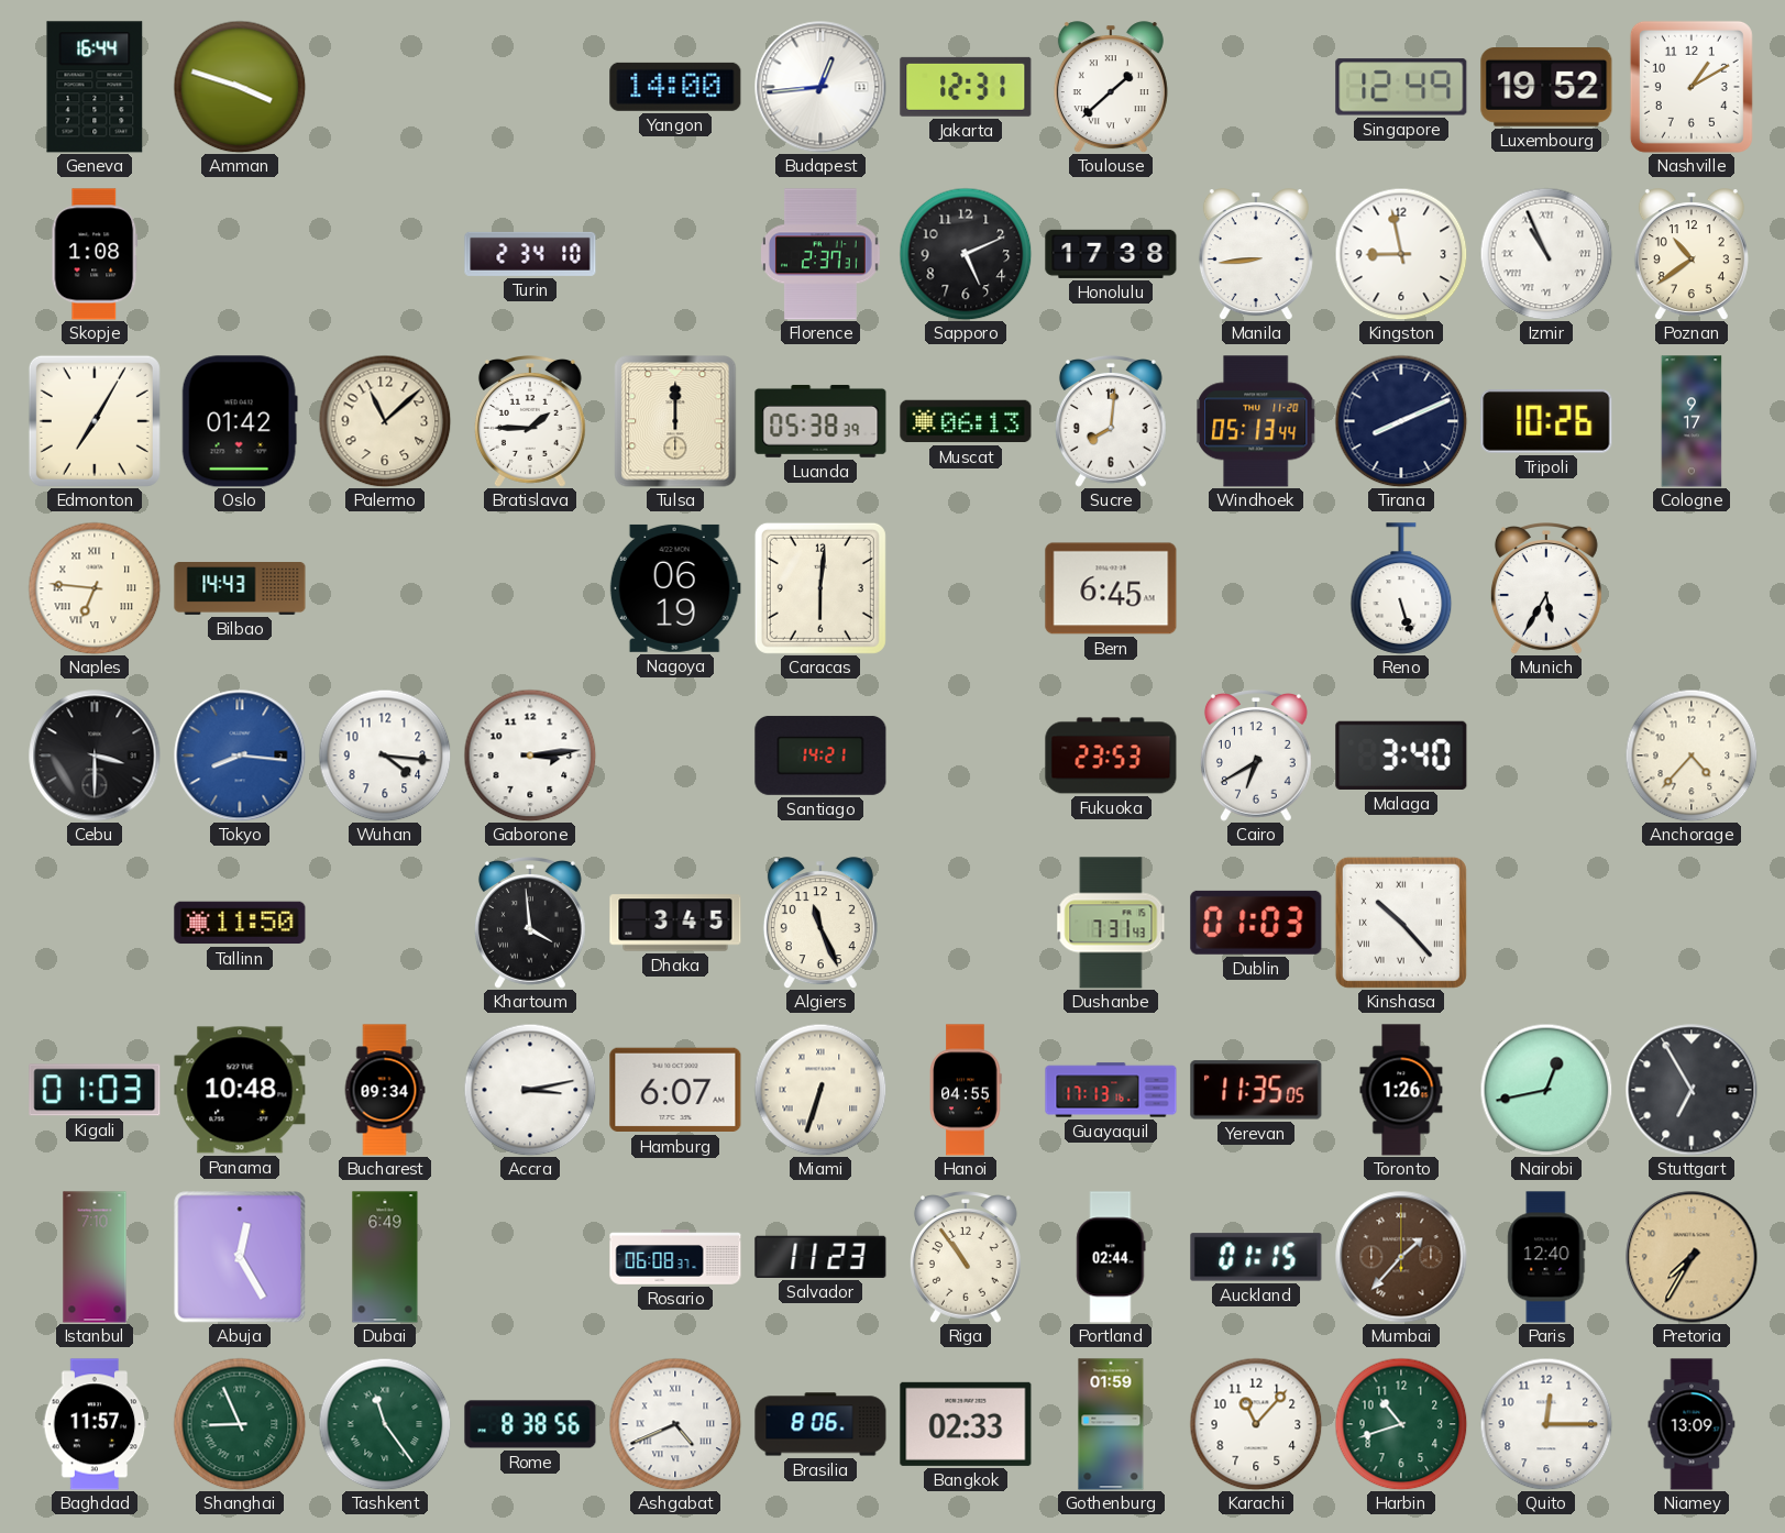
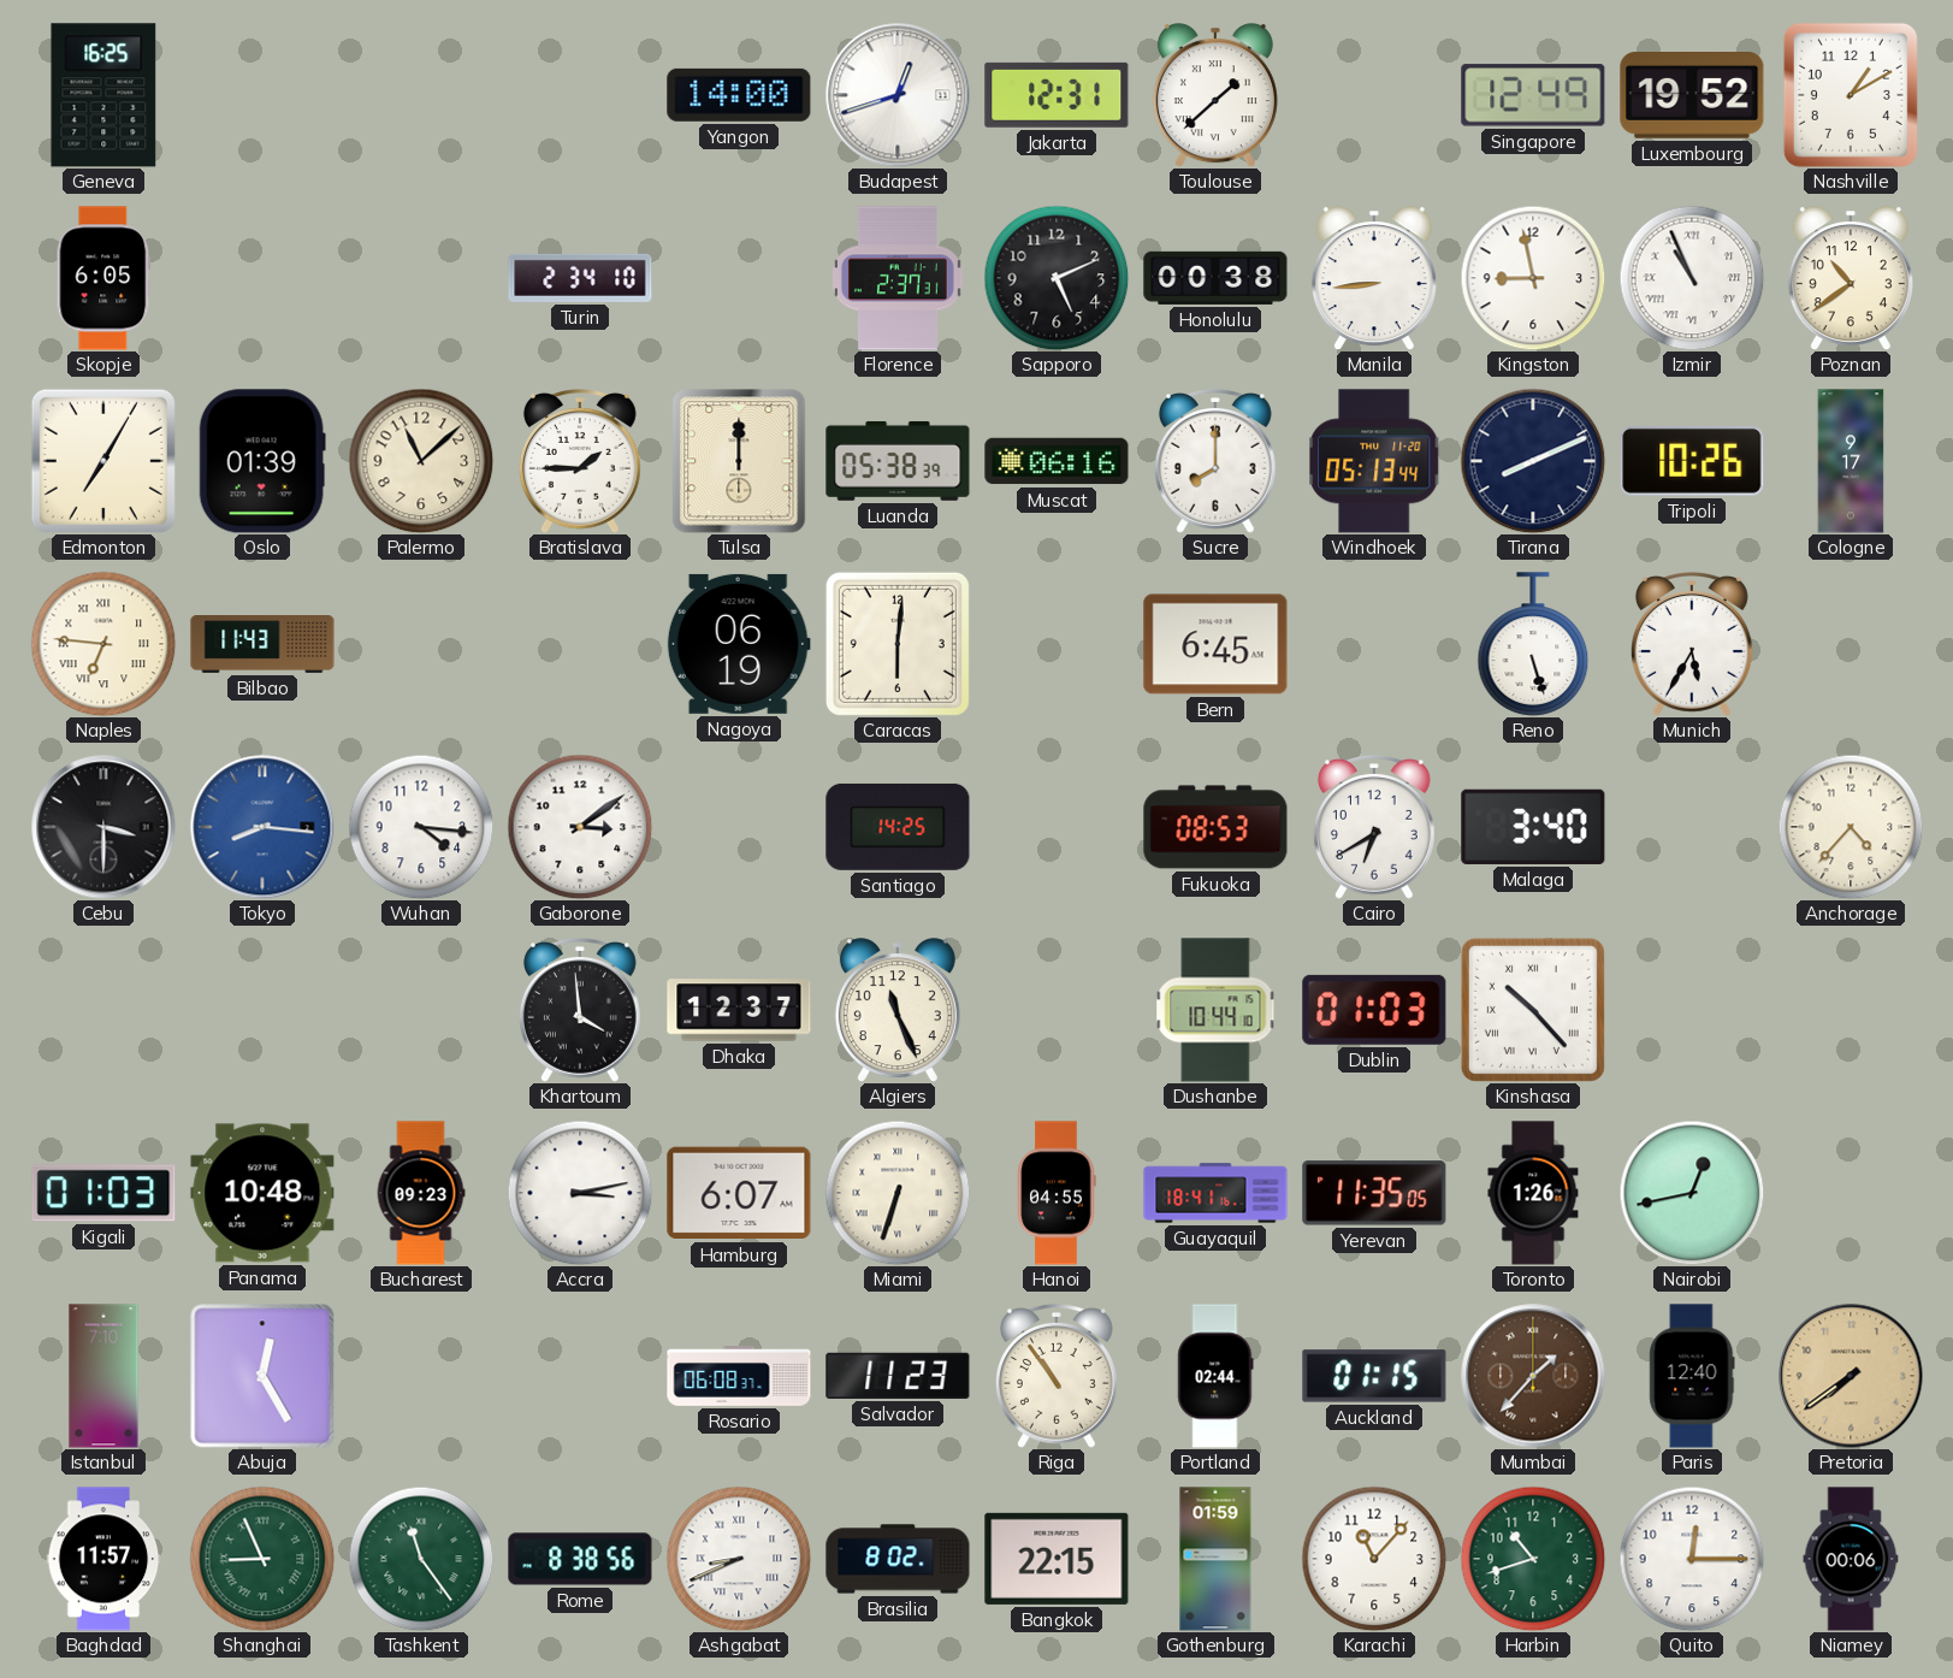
Geneva: 16:44 -> 16:25
Amman: 3:48 -> none
Budapest: 12:44 -> 12:42
Skopje: 1:08 -> 6:05
Honolulu: 17:38 -> 00:38
Oslo: 01:42 -> 01:39
Muscat: 06:13 -> 06:16
Sucre: 8:01 -> 8:00
Bilbao: 14:43 -> 11:43
Gaborone: 3:14 -> 3:09
Santiago: 14:21 -> 14:25
Fukuoka: 23:53 -> 08:53
Tallinn: 11:50 -> none
Dhaka: 3:45 -> 12:37
Dushanbe: 7:31 -> 10:44
Bucharest: 09:34 -> 09:23
Guayaquil: 17:13 -> 18:41
Stuttgart: 6:55 -> none
Dubai: 6:49 -> none
Pretoria: 7:35 -> 7:39
Ashgabat: 4:41 -> 8:41
Brasilia: 8:06 -> 8:02
Bangkok: 02:33 -> 22:15
Niamey: 13:09 -> 00:06
